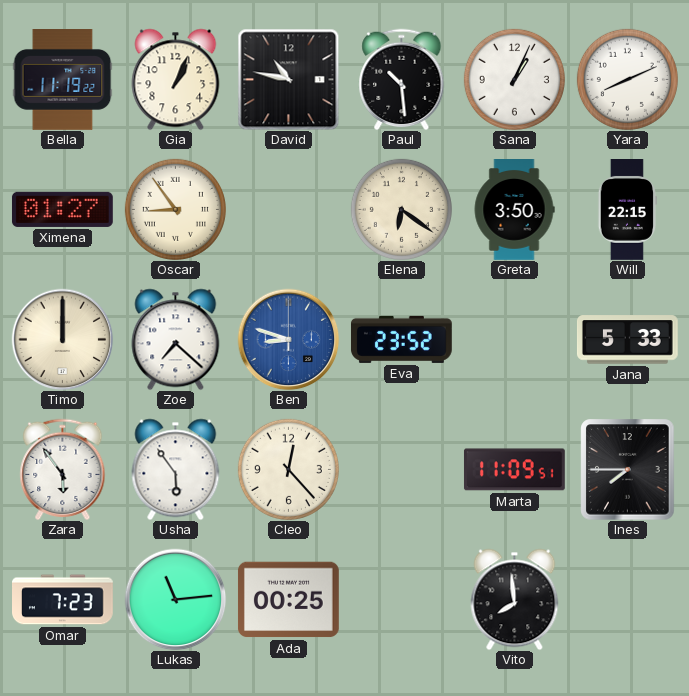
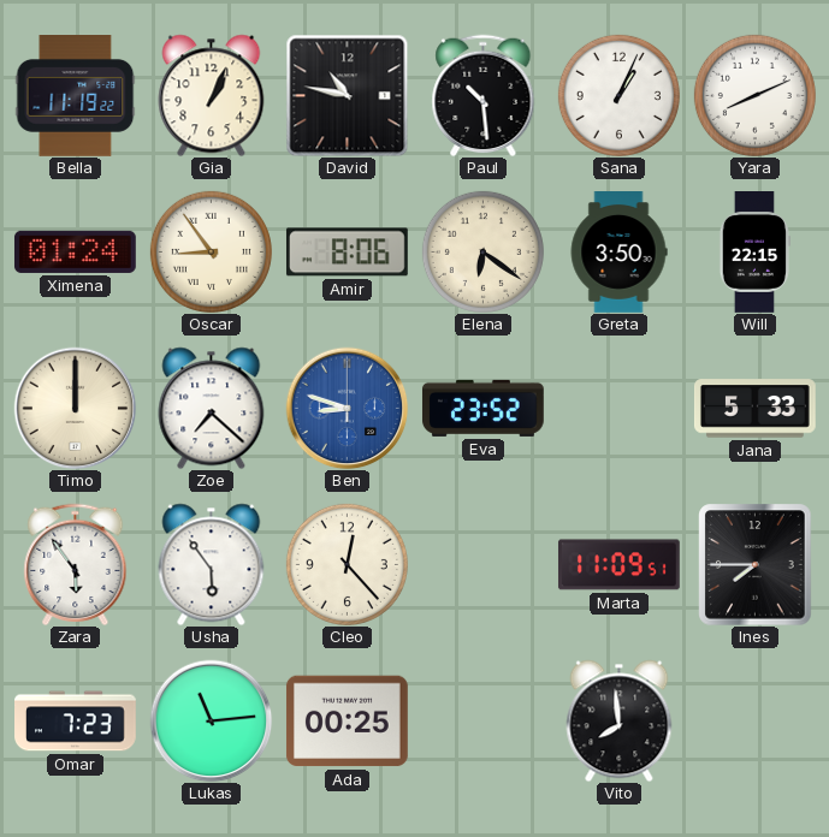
Ximena: 01:27 -> 01:24
Amir: none -> 8:06
